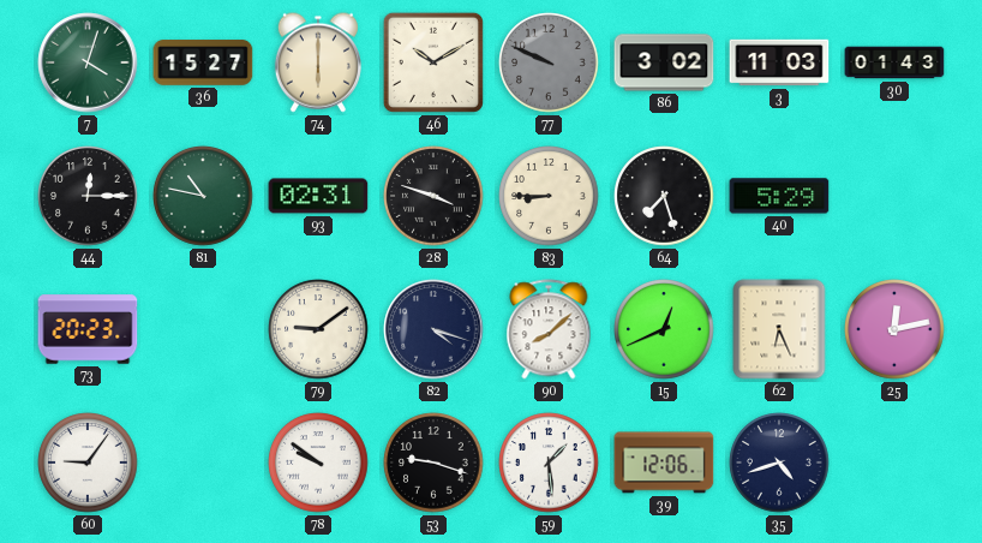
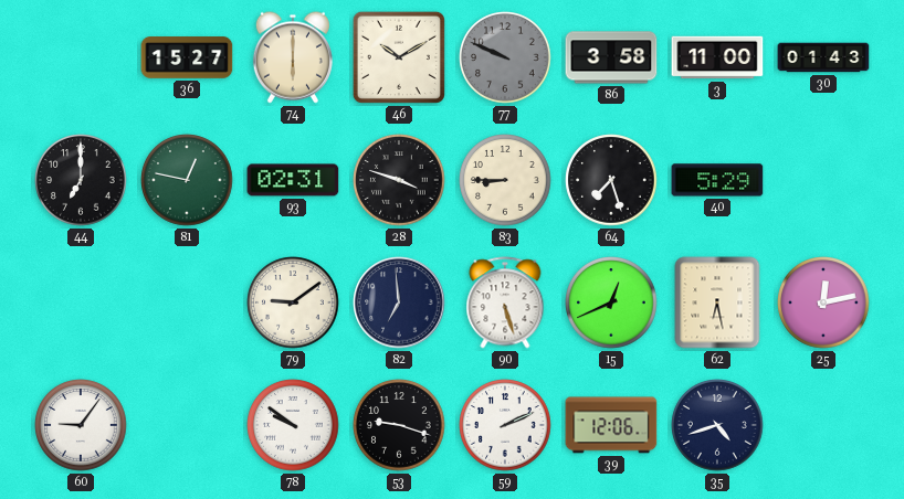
7: 4:03 -> none
86: 3:02 -> 3:58
3: 11:03 -> 11:00
44: 12:15 -> 7:00
81: 10:47 -> 12:47
73: 20:23 -> none
82: 4:18 -> 6:59
90: 8:08 -> 5:27
62: 6:26 -> 6:28
59: 1:29 -> 2:11
